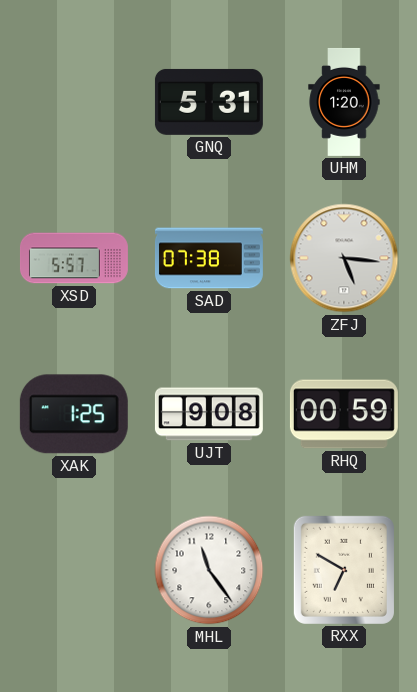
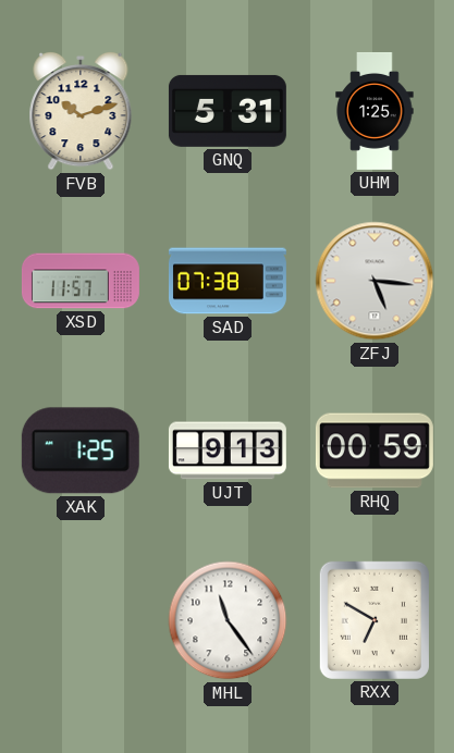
FVB: none -> 10:12
UHM: 1:20 -> 1:25
XSD: 5:57 -> 11:57
UJT: 9:08 -> 9:13
